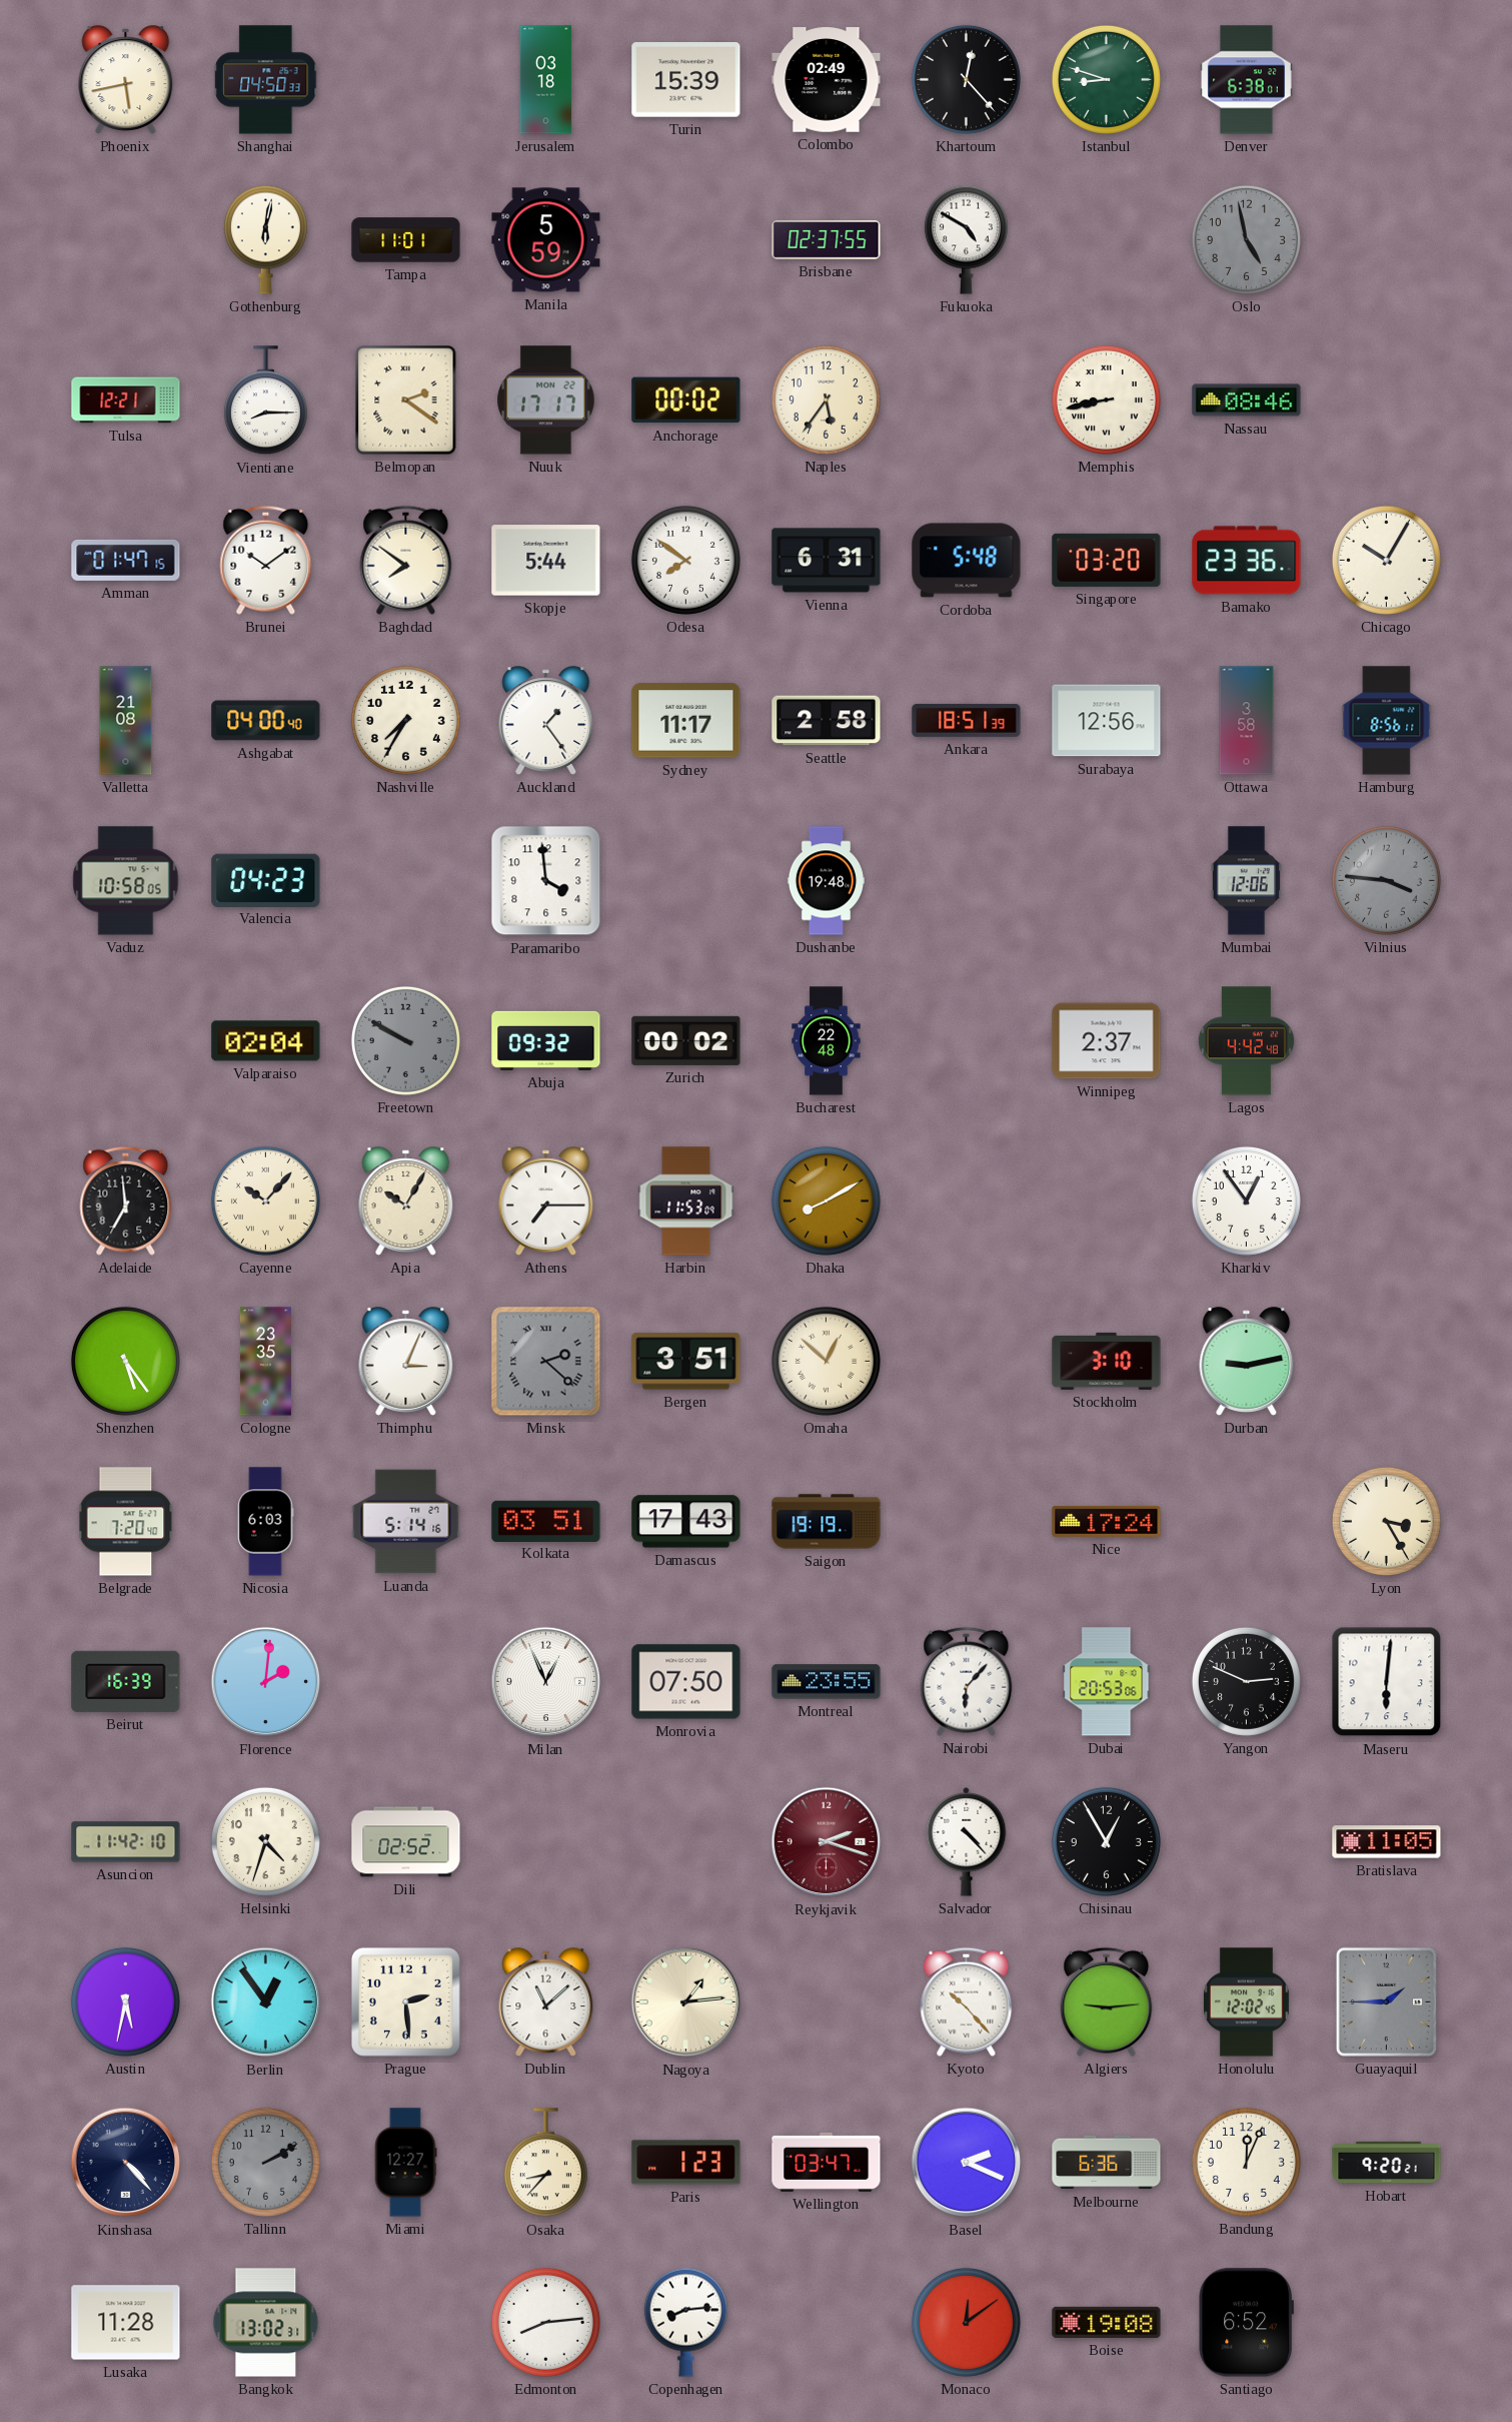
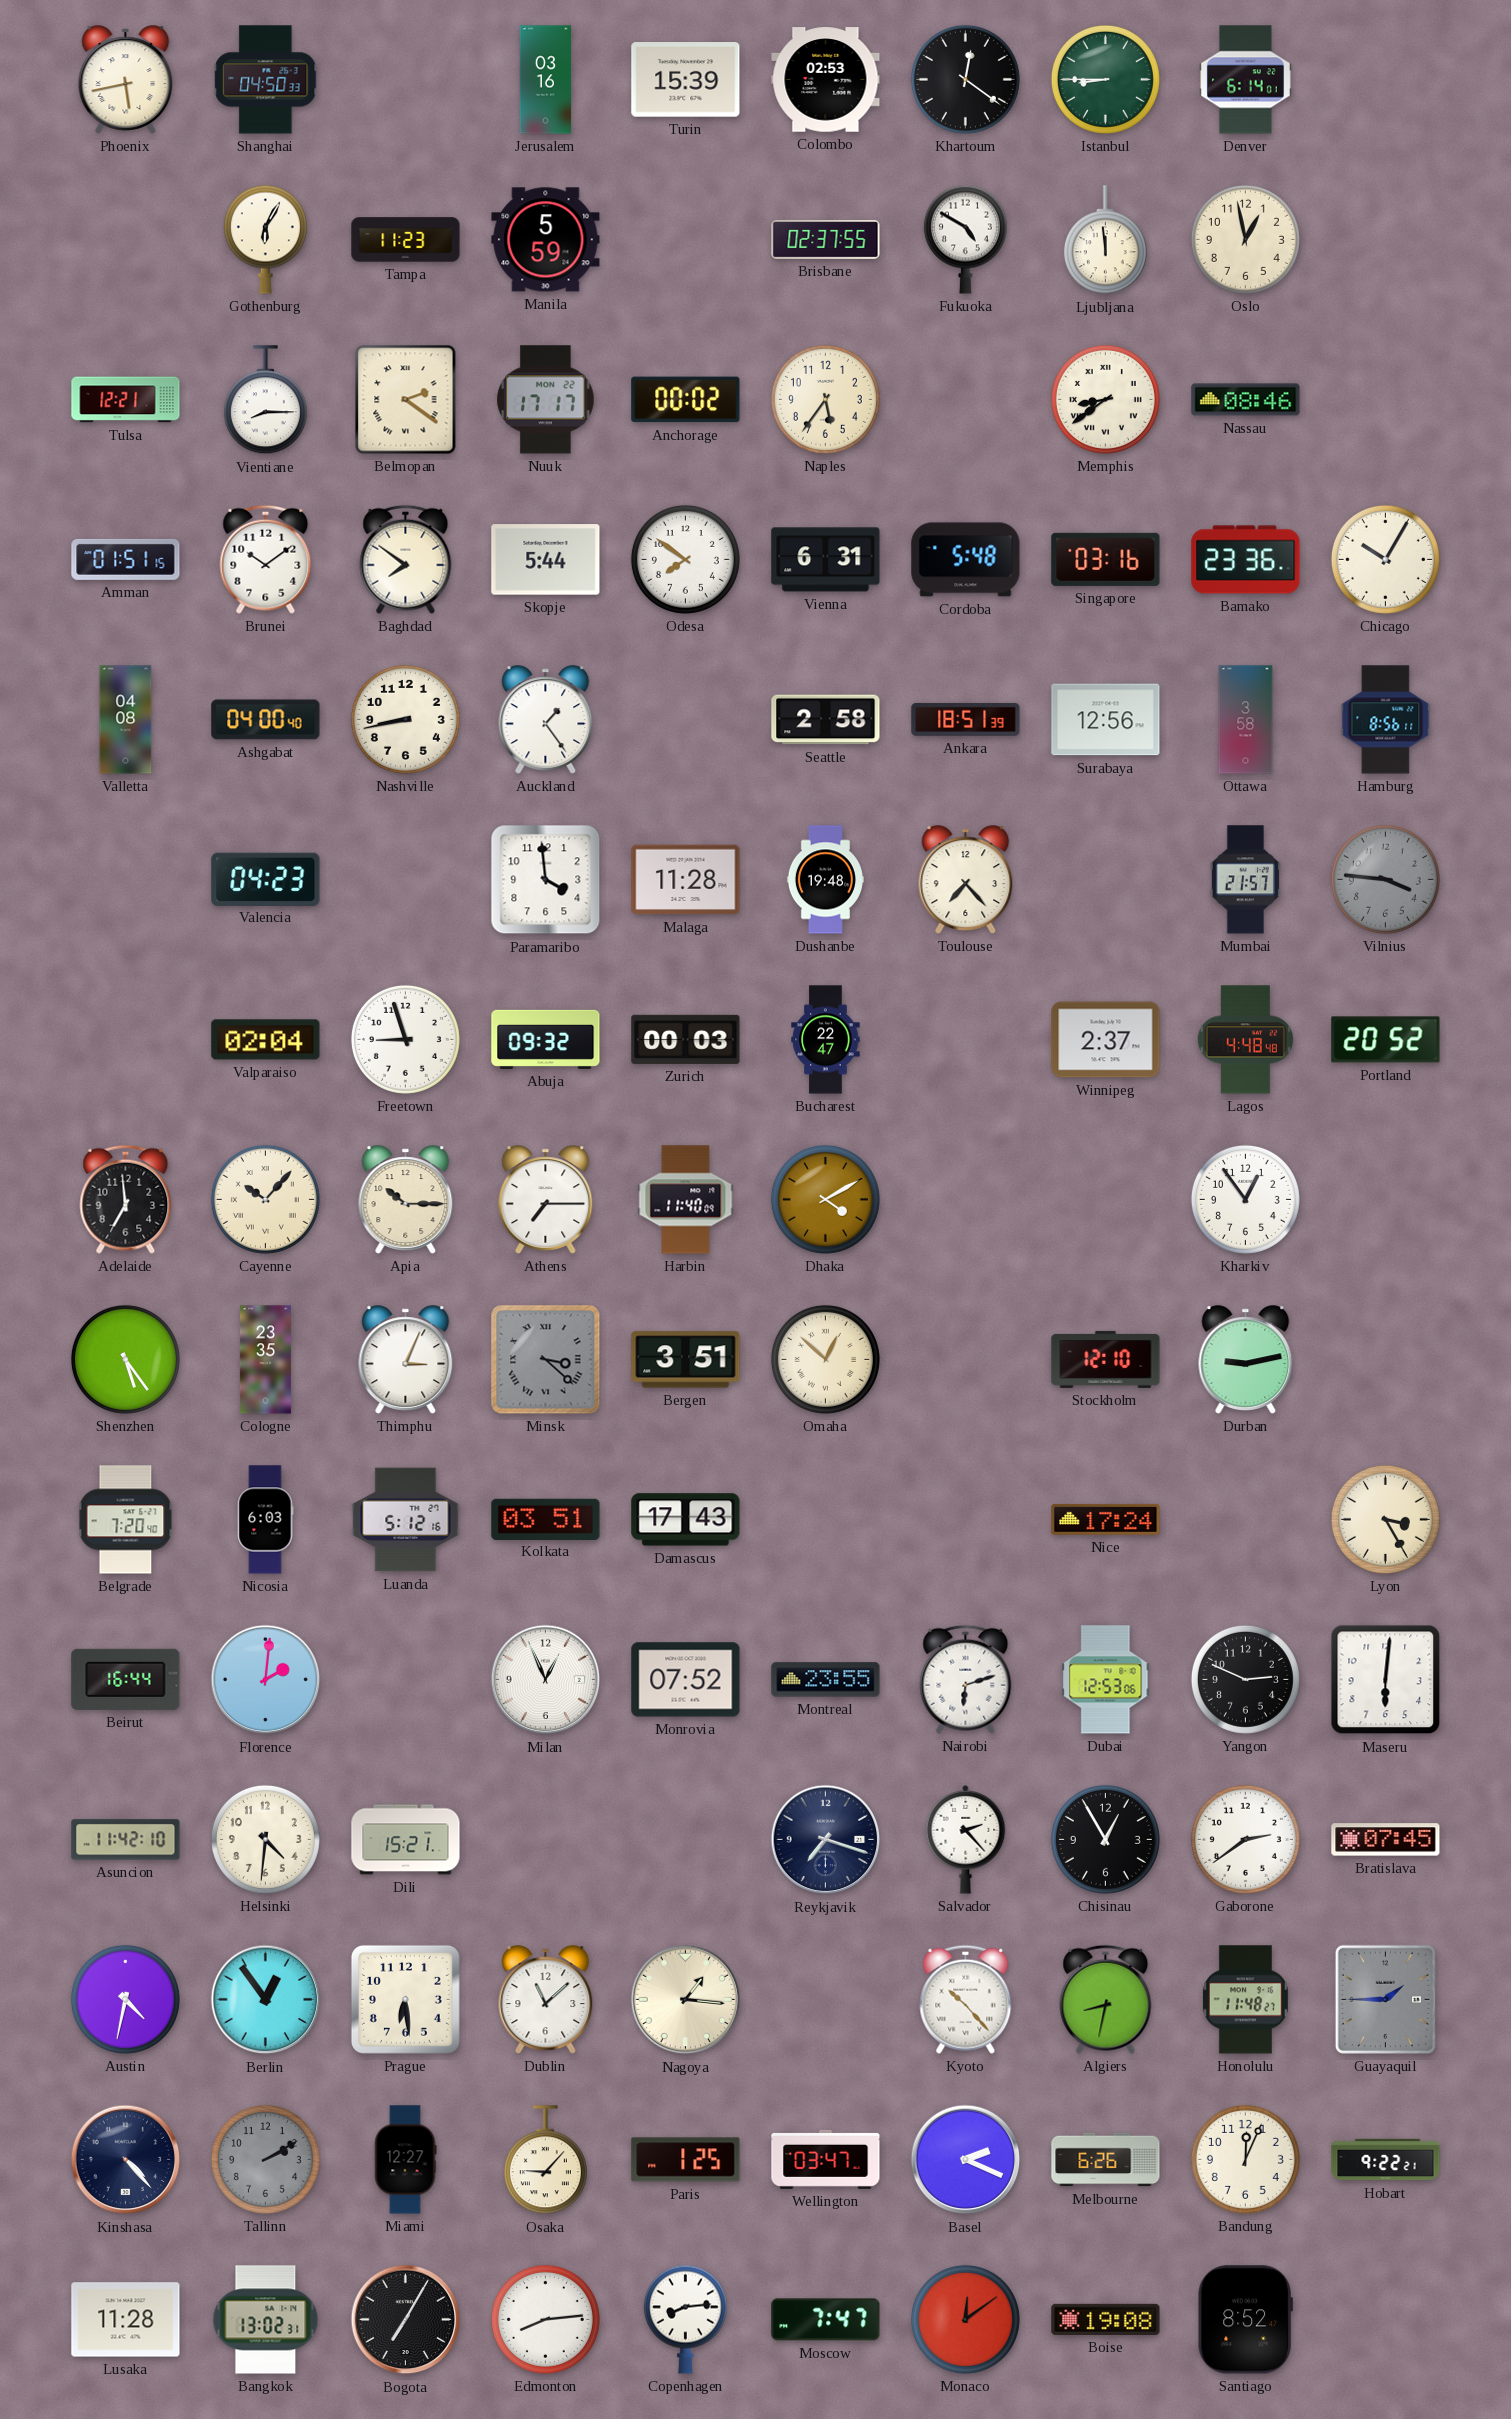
Jerusalem: 03:18 -> 03:16
Colombo: 02:49 -> 02:53
Khartoum: 12:23 -> 12:21
Istanbul: 8:48 -> 8:45
Denver: 6:38 -> 6:14
Gothenburg: 6:02 -> 6:05
Tampa: 11:01 -> 11:23
Ljubljana: none -> 11:59
Oslo: 4:58 -> 12:58
Oslo dial: grey -> cream
Memphis: 8:43 -> 8:39
Amman: 01:47 -> 01:51
Singapore: 03:20 -> 03:16
Valletta: 21:08 -> 04:08
Nashville: 7:35 -> 8:43
Sydney: 11:17 -> none
Vaduz: 10:58 -> none
Malaga: none -> 11:28
Toulouse: none -> 7:23
Mumbai: 12:06 -> 21:57
Freetown: 9:50 -> 8:57
Freetown dial: grey -> white
Zurich: 00:02 -> 00:03
Bucharest: 22:48 -> 22:47
Lagos: 4:42 -> 4:48
Portland: none -> 20:52
Apia: 10:05 -> 10:15
Harbin: 11:53 -> 11:40
Dhaka: 8:10 -> 4:10
Minsk: 2:22 -> 3:22
Stockholm: 3:10 -> 12:10
Luanda: 5:14 -> 5:12
Saigon: 19:19 -> none
Beirut: 16:39 -> 16:44
Monrovia: 07:50 -> 07:52
Nairobi: 6:07 -> 6:12
Dubai: 20:53 -> 12:53
Helsinki: 4:33 -> 4:31
Dili: 02:52 -> 15:21
Reykjavik: 2:18 -> 7:18
Reykjavik dial: burgundy -> navy
Salvador: 4:23 -> 2:23
Gaborone: none -> 2:39
Bratislava: 11:05 -> 07:45
Austin: 5:32 -> 4:32
Prague: 2:29 -> 6:29
Nagoya: 1:14 -> 1:16
Algiers: 9:14 -> 8:32
Honolulu: 12:02 -> 11:48
Osaka: 8:37 -> 9:07
Paris: 1:23 -> 1:25
Melbourne: 6:36 -> 6:26
Hobart: 9:20 -> 9:22
Bogota: none -> 7:05
Moscow: none -> 7:47
Santiago: 6:52 -> 8:52
